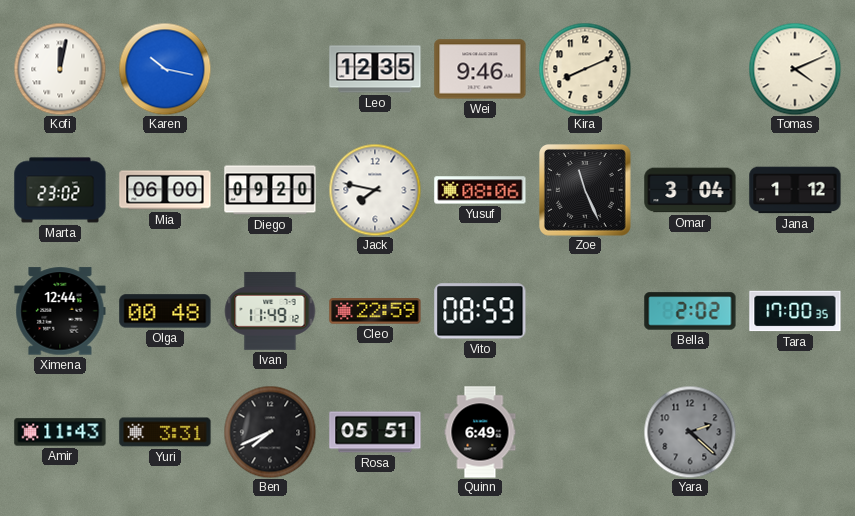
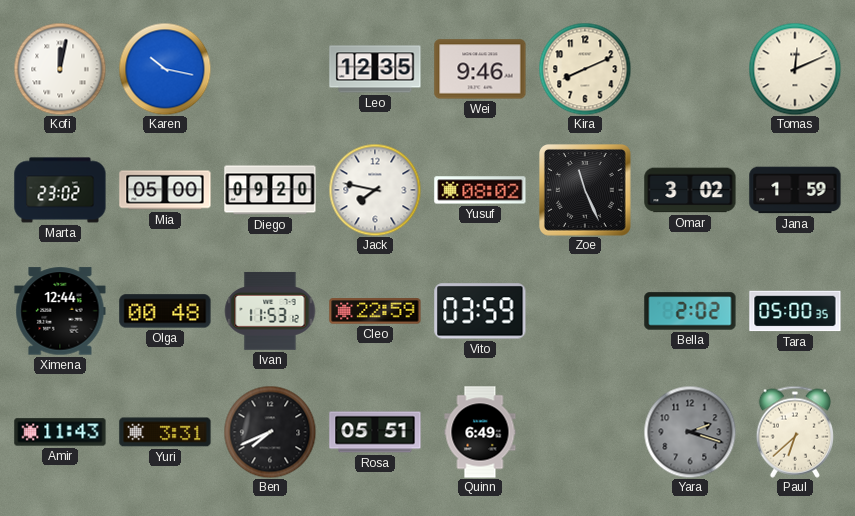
Tomas: 4:11 -> 12:11
Mia: 06:00 -> 05:00
Yusuf: 08:06 -> 08:02
Omar: 3:04 -> 3:02
Jana: 1:12 -> 1:59
Ivan: 11:49 -> 11:53
Vito: 08:59 -> 03:59
Tara: 17:00 -> 05:00
Yara: 2:22 -> 2:18
Paul: none -> 6:38
